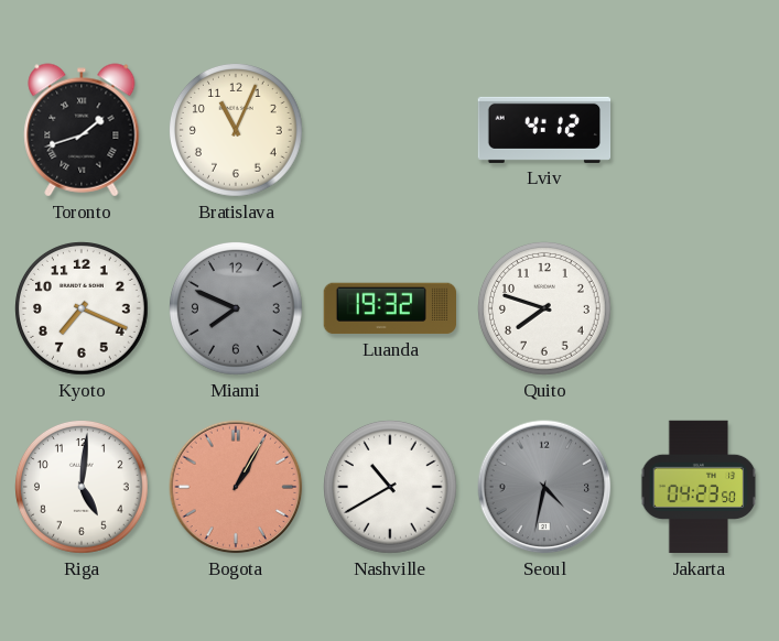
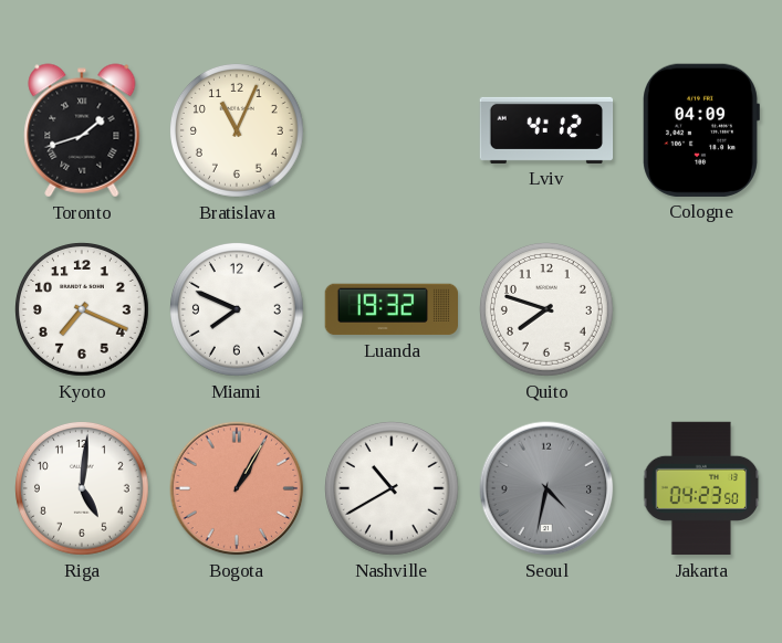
Cologne: none -> 04:09
Miami dial: grey -> white
